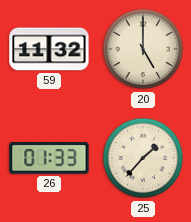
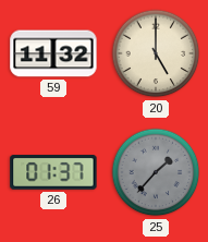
26: 01:33 -> 01:37
25 dial: cream -> grey
